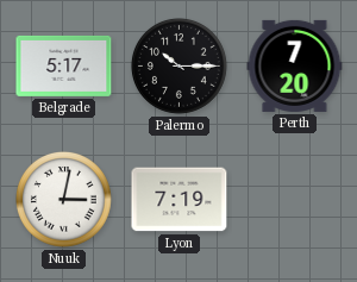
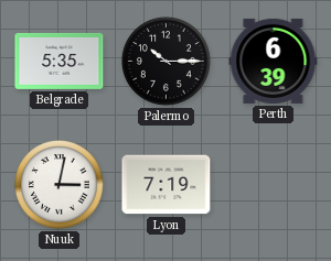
Belgrade: 5:17 -> 5:35
Perth: 7:20 -> 6:39
